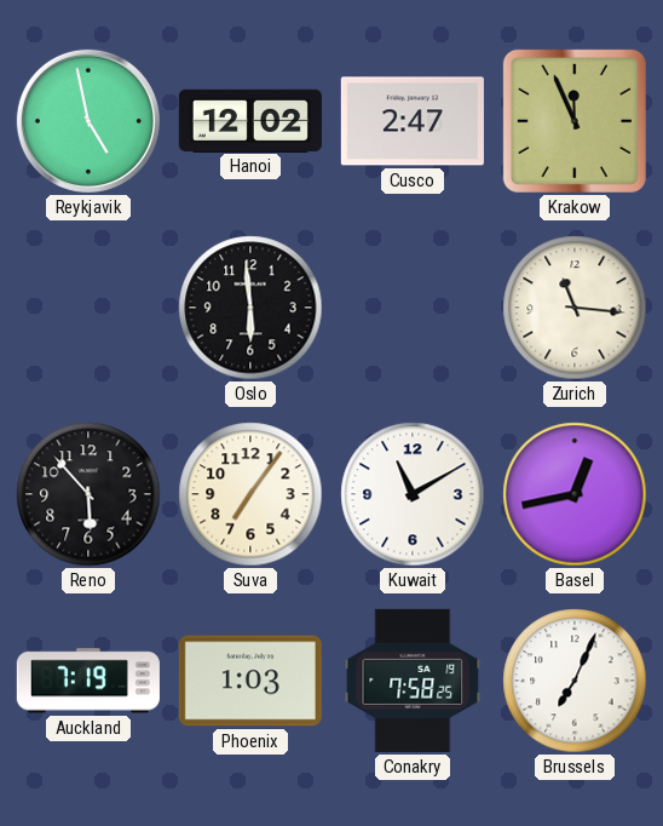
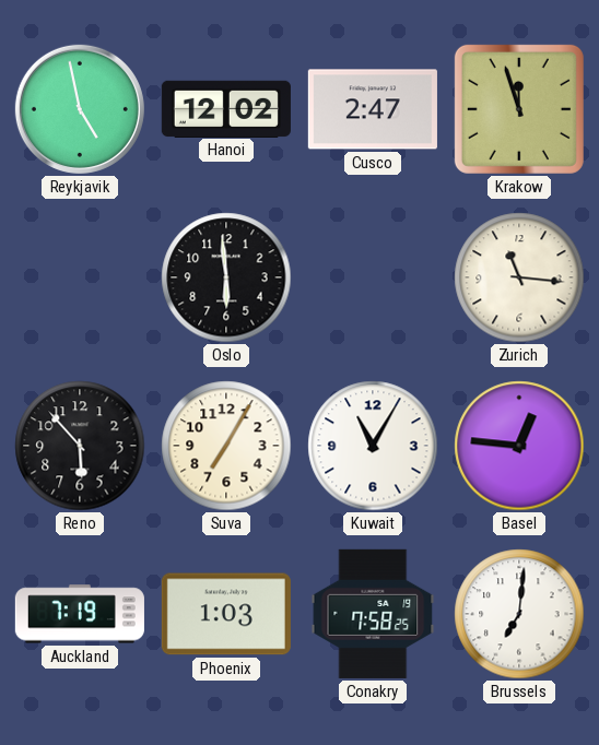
Krakow: 11:56 -> 11:57
Suva: 7:06 -> 7:05
Kuwait: 11:10 -> 11:05
Basel: 12:43 -> 12:46
Brussels: 7:04 -> 7:01
